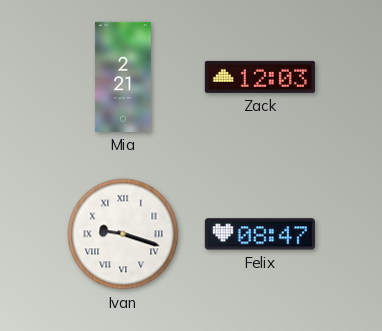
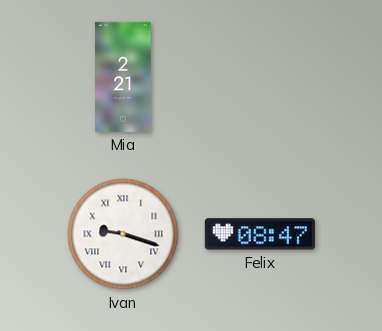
Zack: 12:03 -> none
